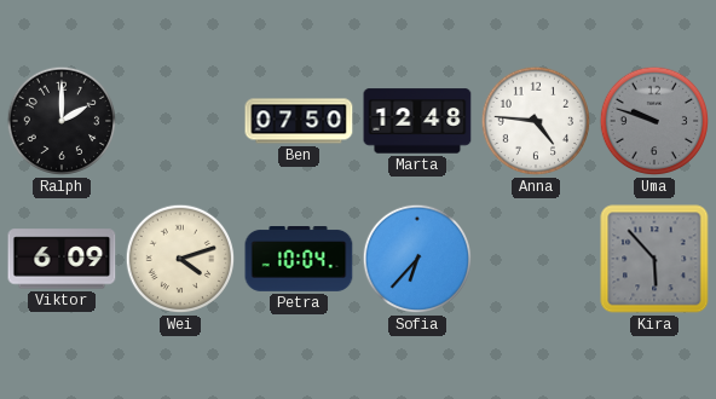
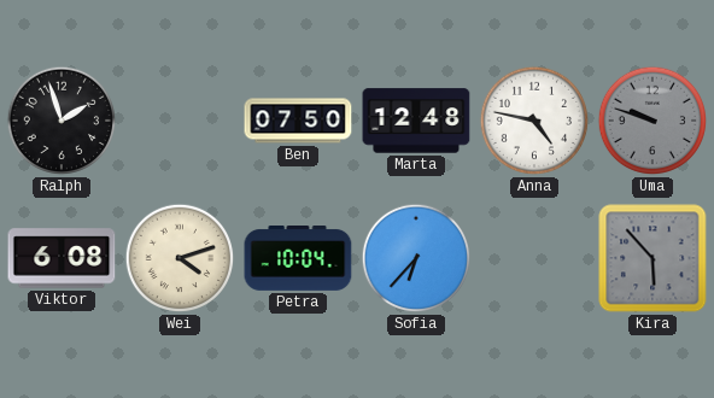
Ralph: 2:00 -> 1:57
Anna: 4:46 -> 4:47
Viktor: 6:09 -> 6:08
